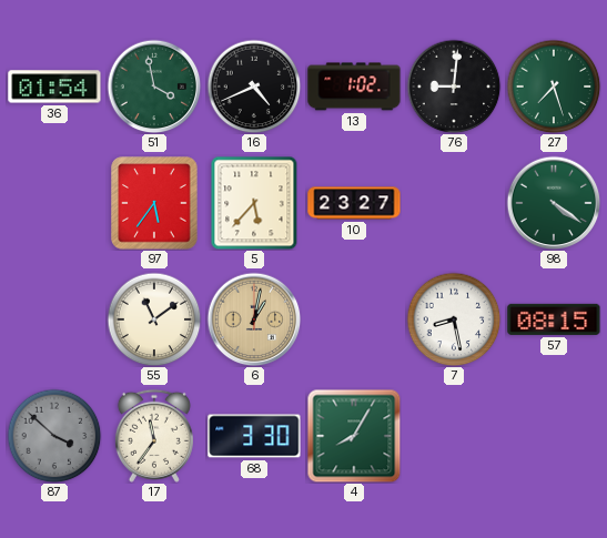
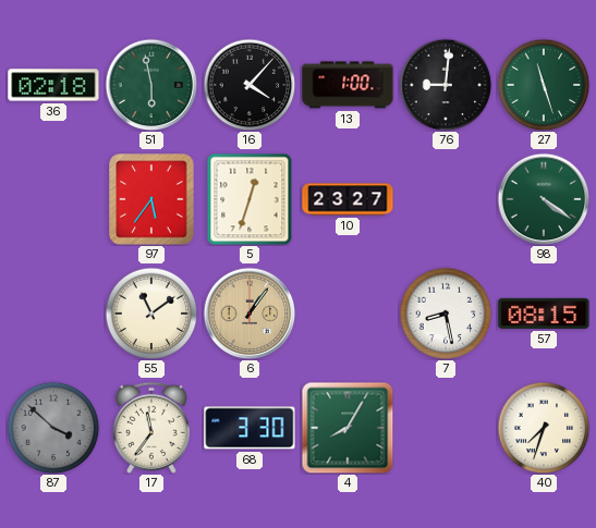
36: 01:54 -> 02:18
51: 3:58 -> 5:58
16: 4:41 -> 4:07
13: 1:02 -> 1:00
27: 7:27 -> 11:27
5: 5:37 -> 12:33
6: 1:02 -> 1:06
40: none -> 7:33
